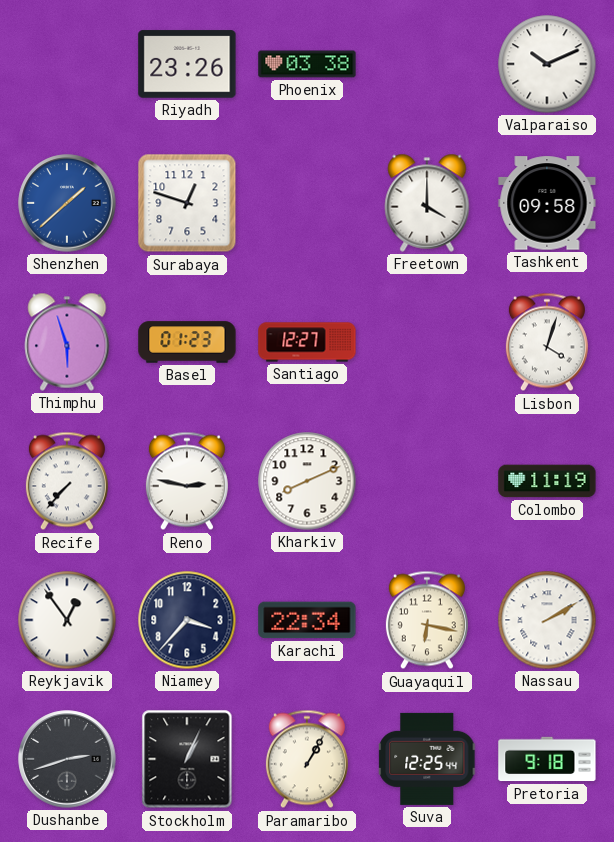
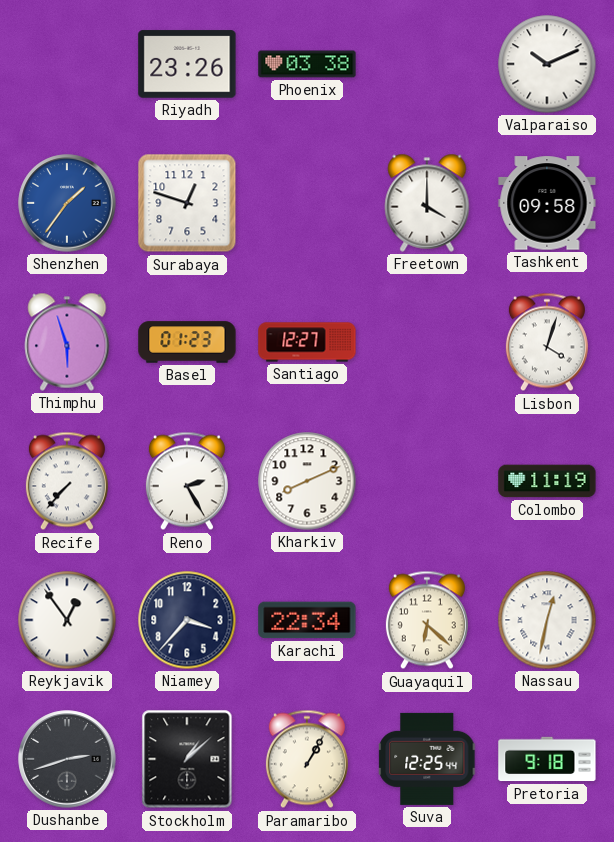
Shenzhen: 1:38 -> 1:36
Reno: 2:47 -> 2:25
Guayaquil: 6:17 -> 6:22
Nassau: 2:10 -> 12:32
Stockholm: 1:04 -> 1:08
